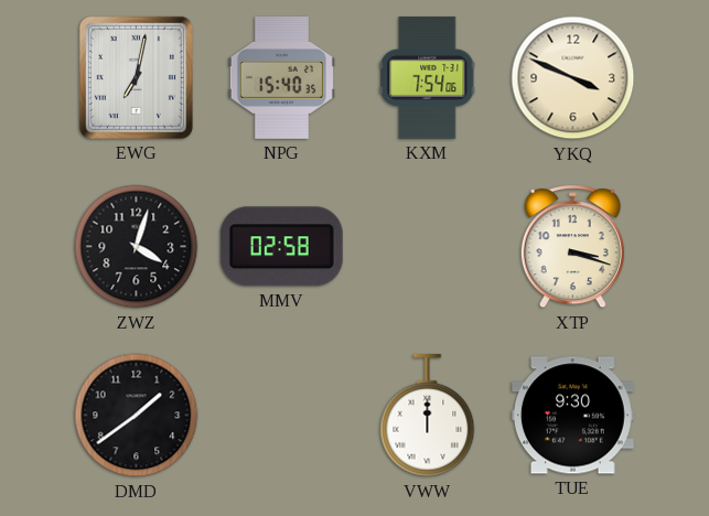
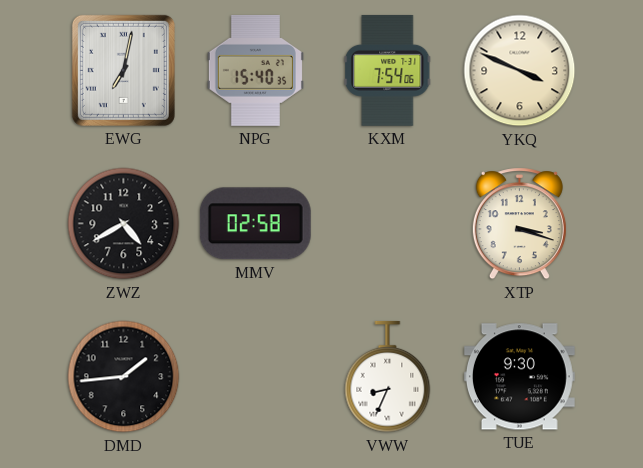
ZWZ: 4:03 -> 4:40
DMD: 1:39 -> 1:44
VWW: 12:00 -> 8:34
